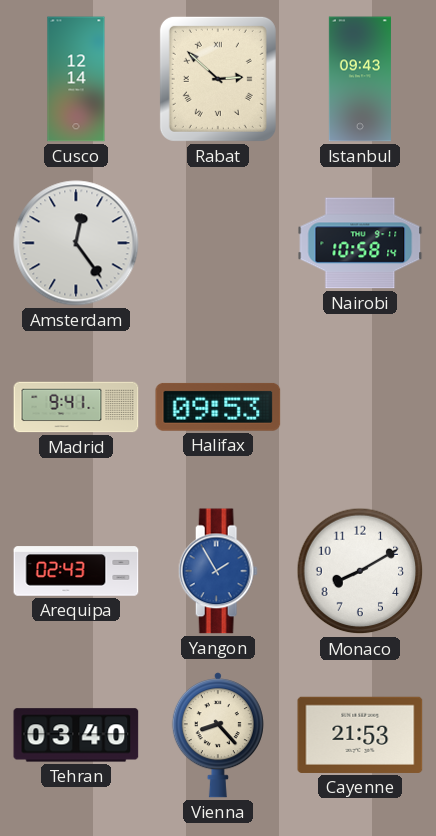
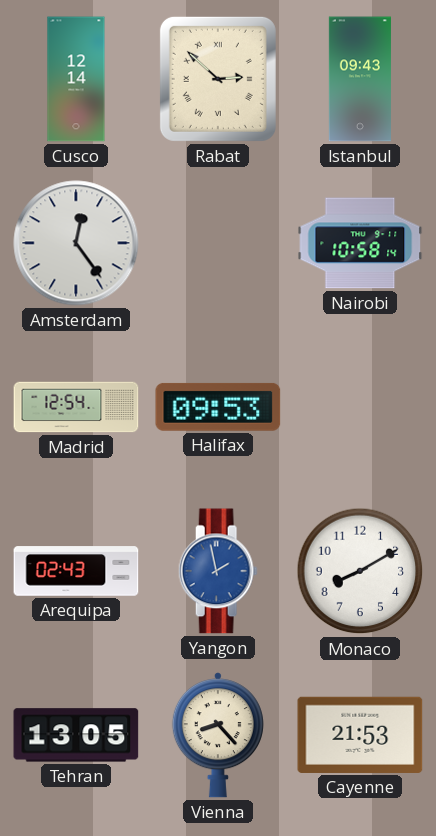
Madrid: 9:41 -> 12:54
Yangon: 1:55 -> 1:58
Tehran: 03:40 -> 13:05
